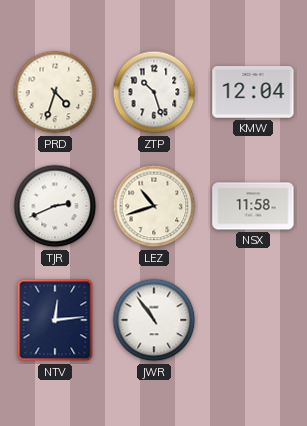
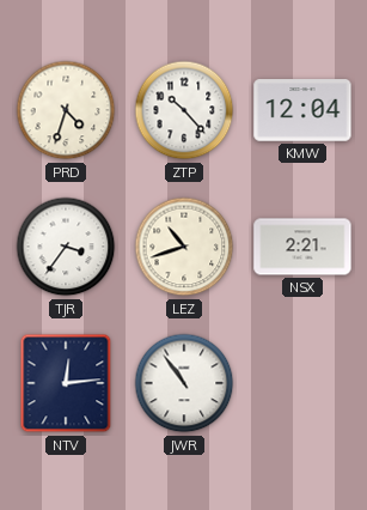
ZTP: 10:27 -> 10:23
TJR: 2:41 -> 3:36
NSX: 11:58 -> 2:21
